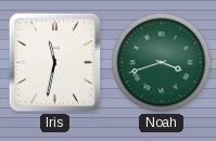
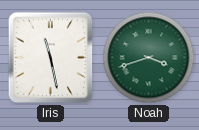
Iris: 11:32 -> 11:28
